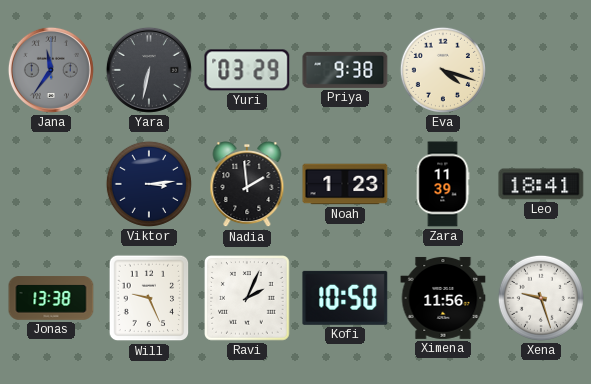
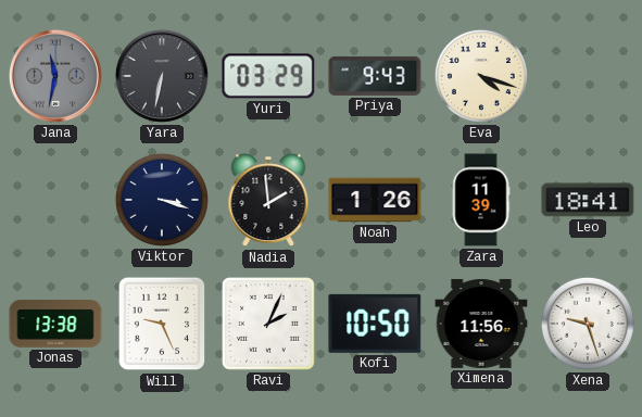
Jana: 11:36 -> 11:32
Priya: 9:38 -> 9:43
Viktor: 3:14 -> 3:18
Noah: 1:23 -> 1:26
